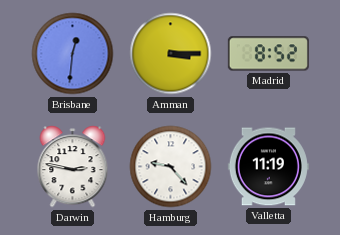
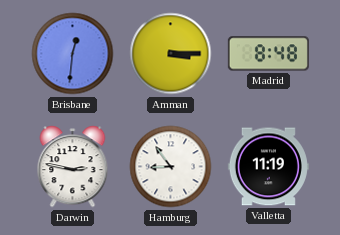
Madrid: 8:52 -> 8:48
Hamburg: 9:23 -> 8:54
